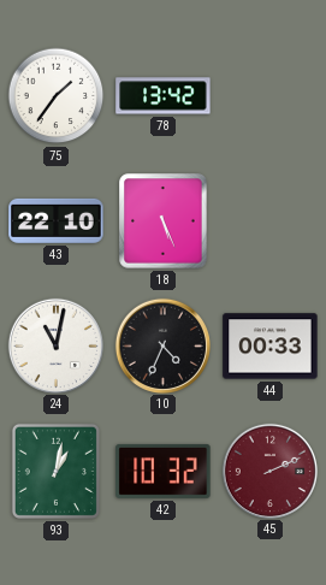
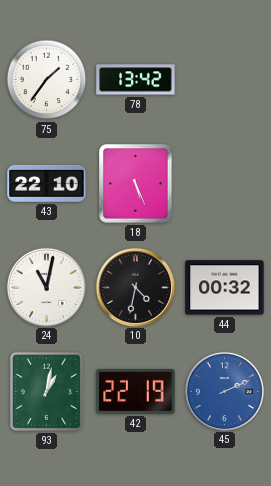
10: 4:34 -> 4:32
44: 00:33 -> 00:32
42: 10:32 -> 22:19
45 dial: burgundy -> blue
